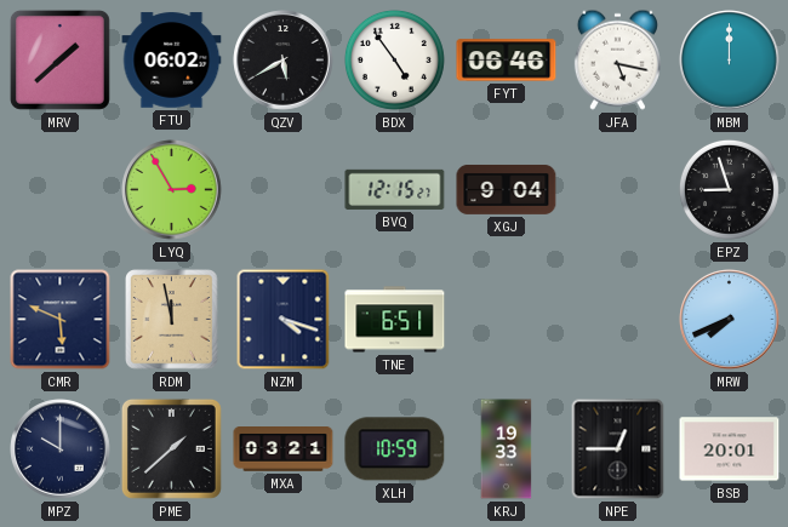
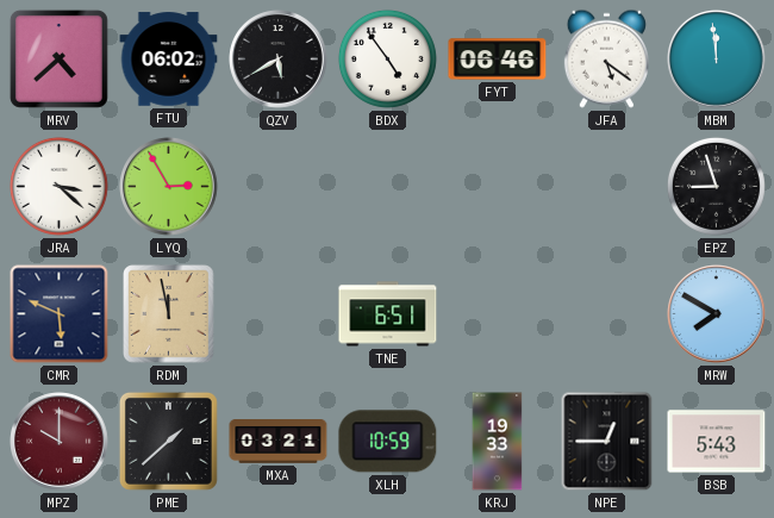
MRV: 1:38 -> 4:38
JFA: 5:17 -> 5:21
MBM: 12:00 -> 11:59
JRA: none -> 3:22
BVQ: 12:15 -> none
XGJ: 9:04 -> none
NZM: 4:18 -> none
MRW: 7:41 -> 7:50
MPZ dial: navy -> burgundy
BSB: 20:01 -> 5:43
